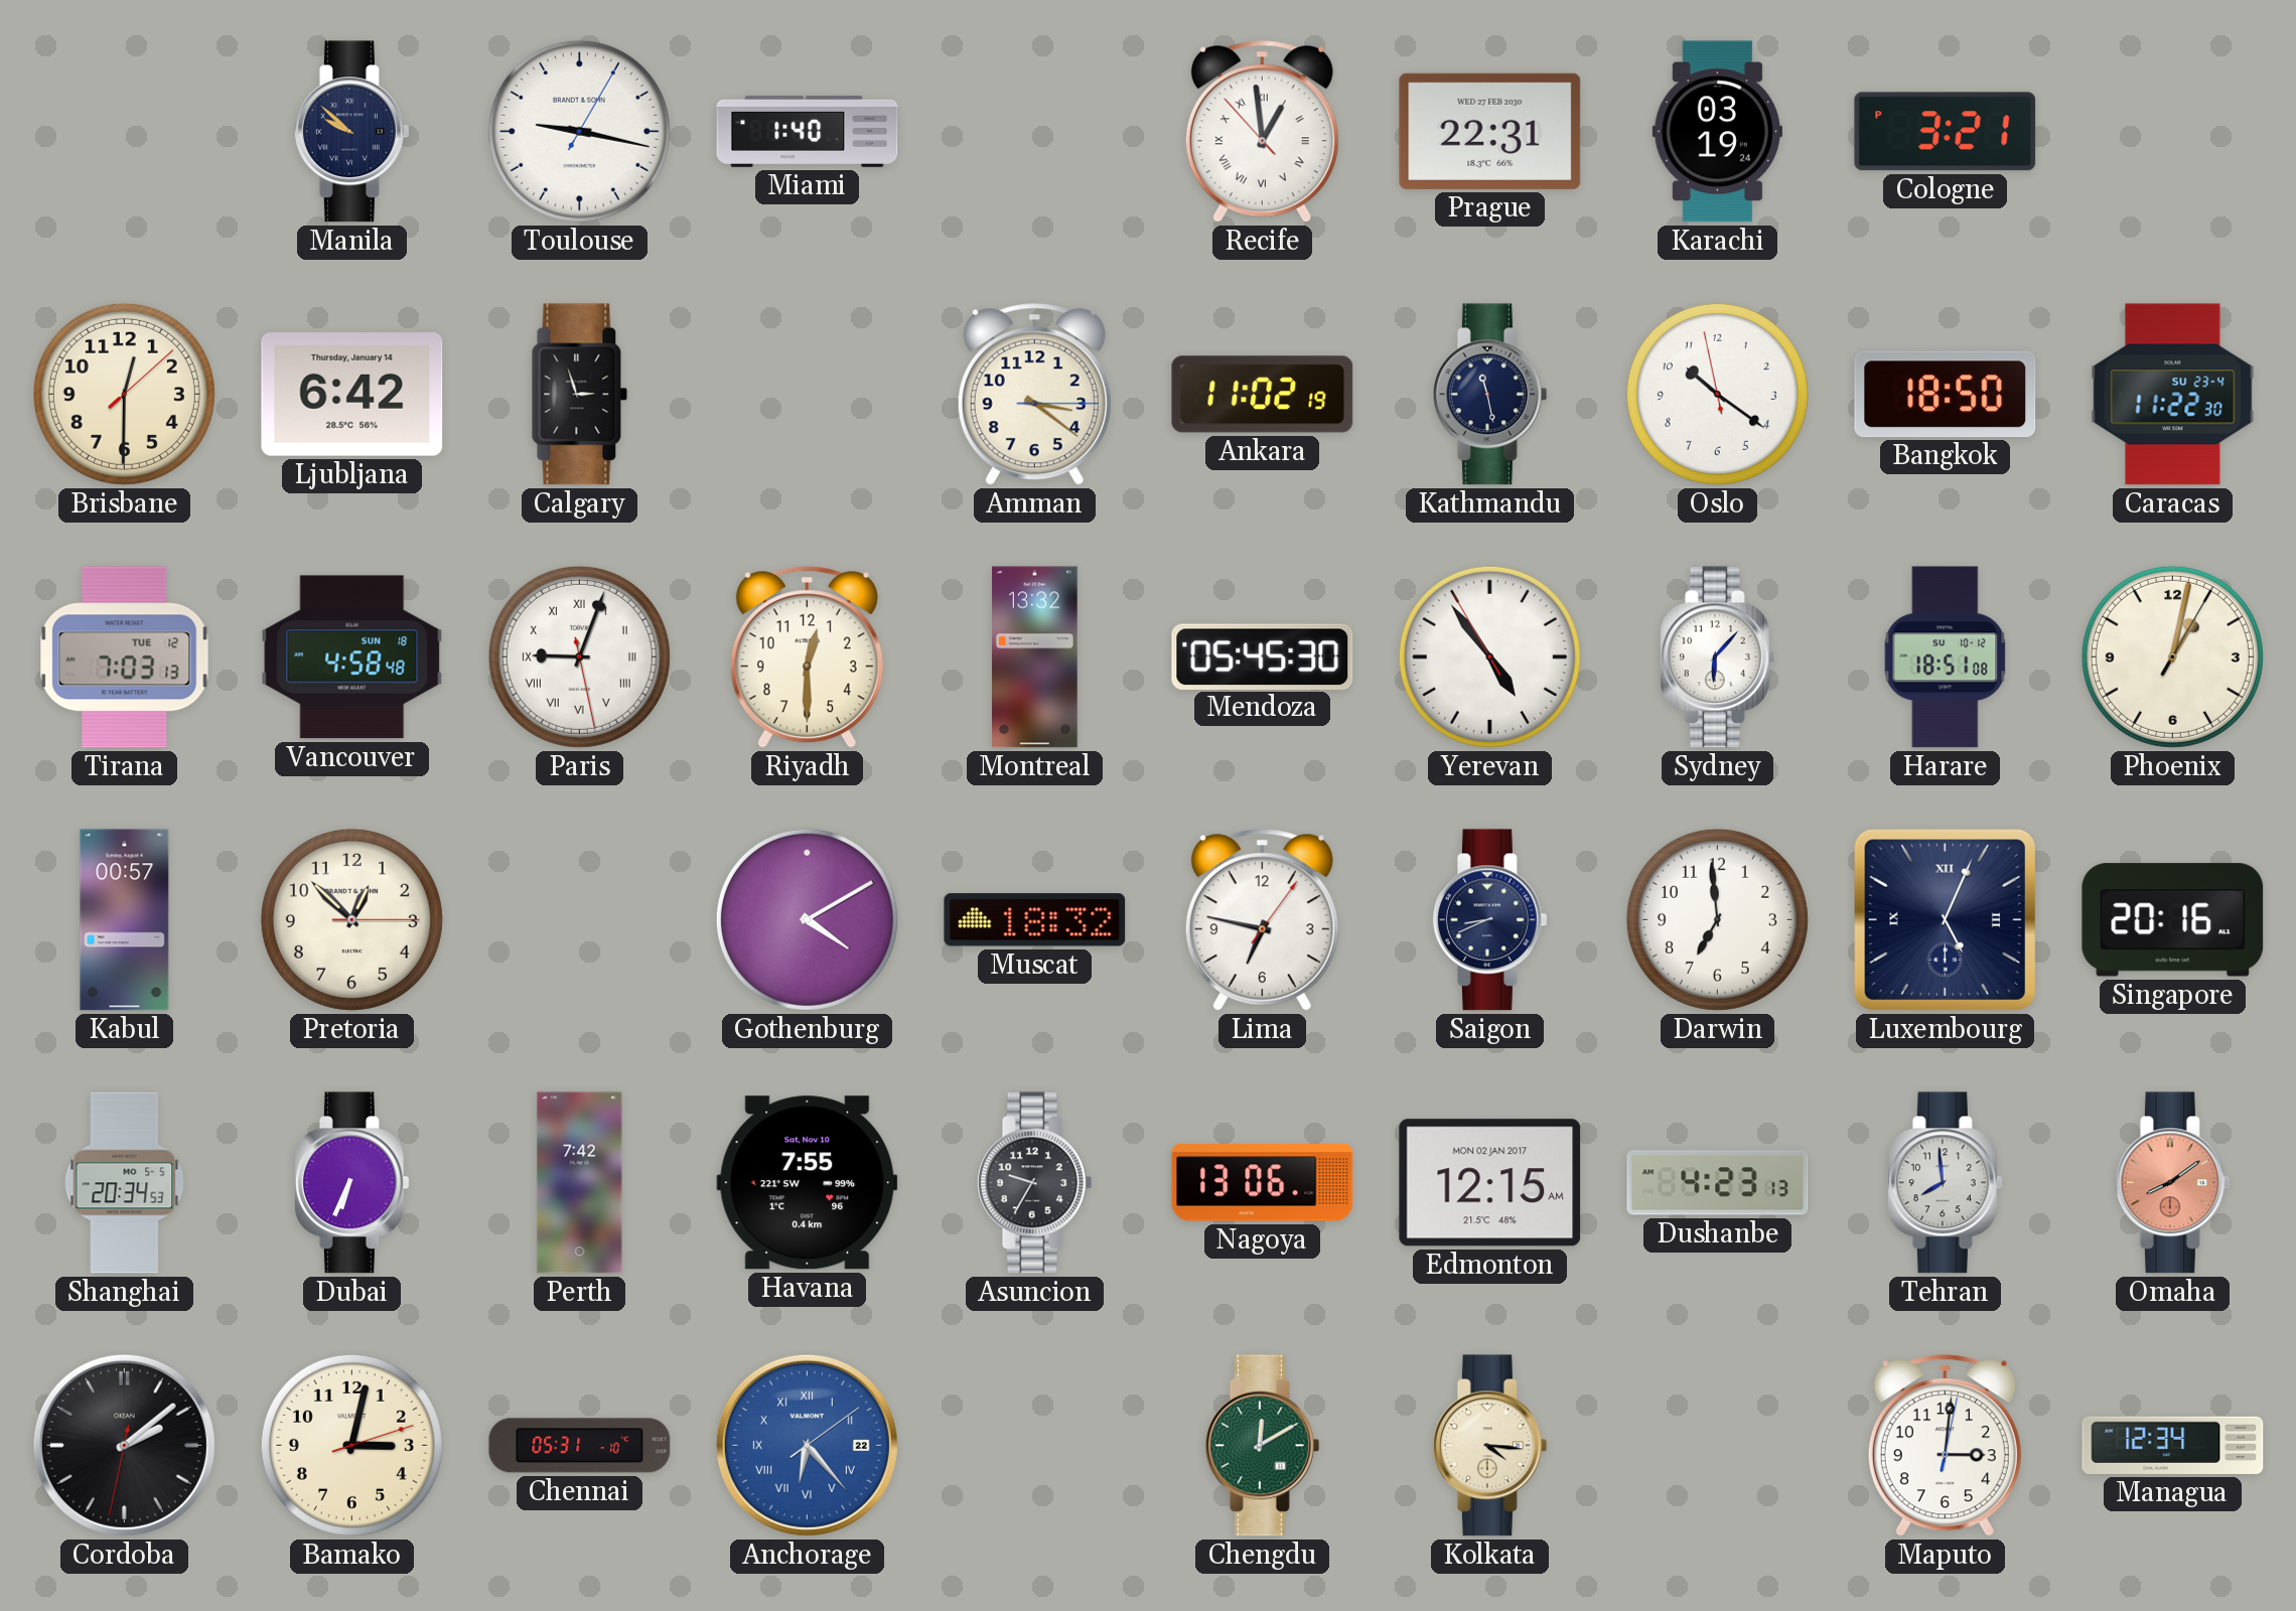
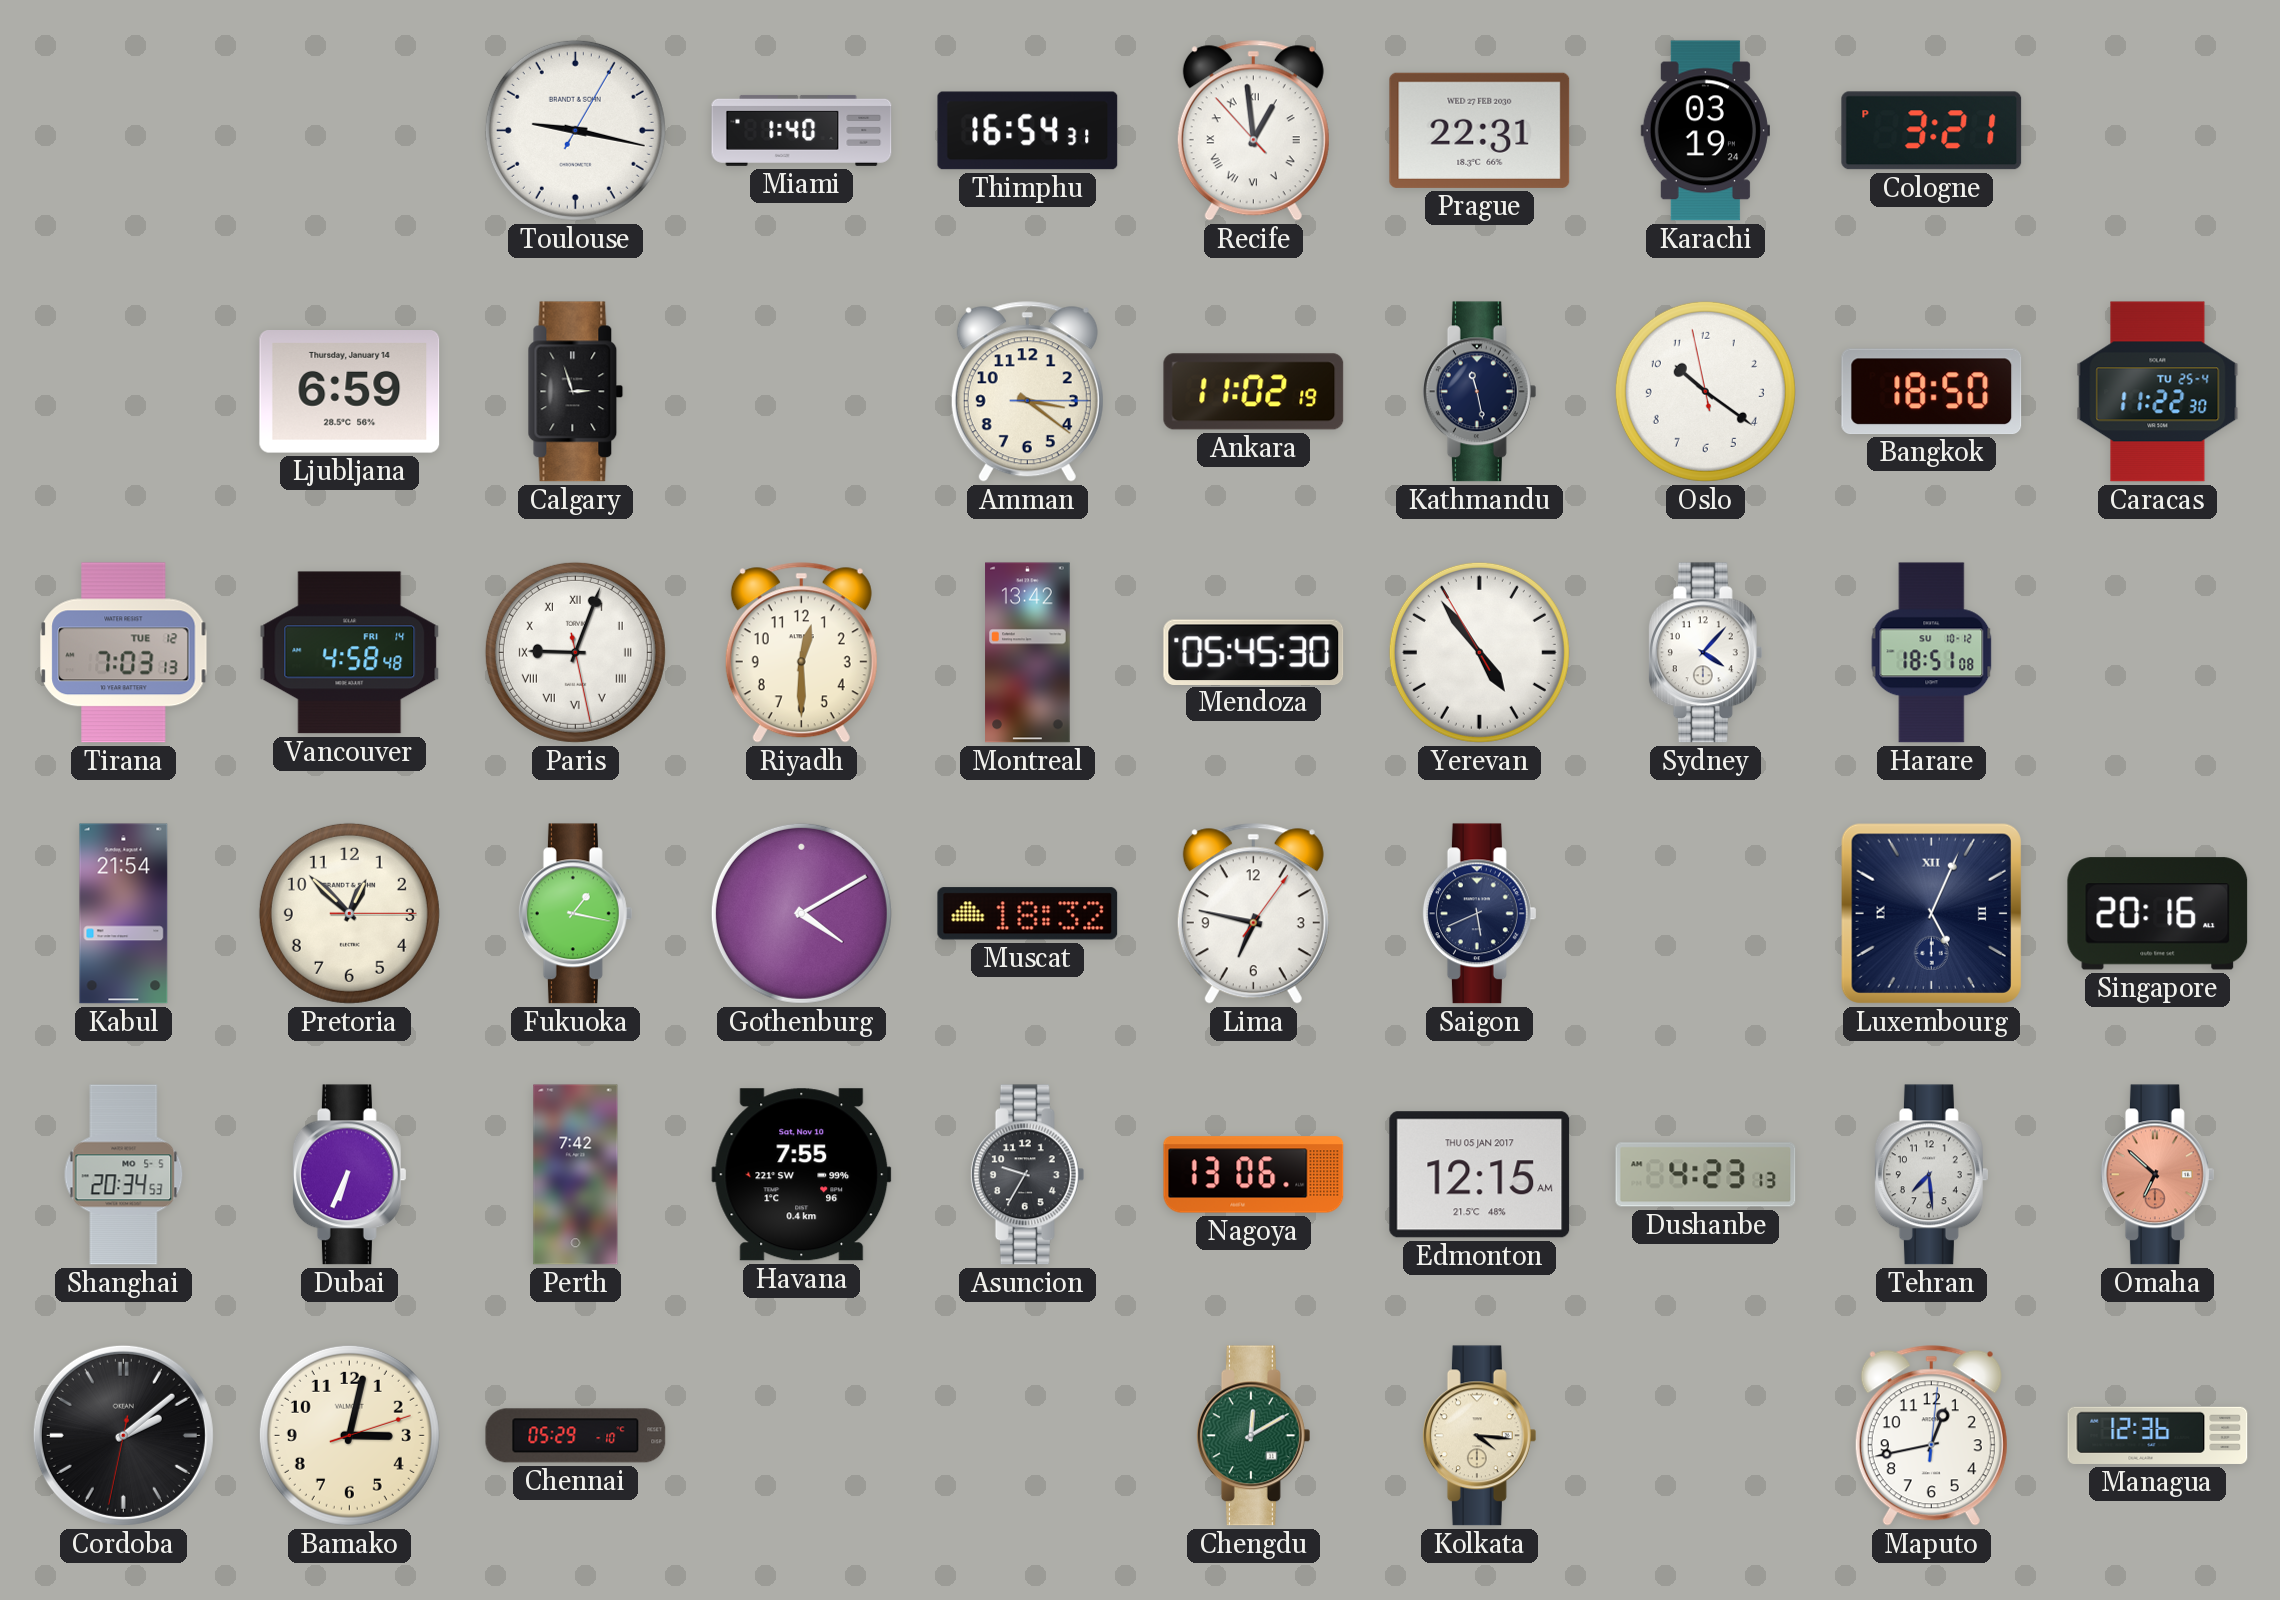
Manila: 9:52 -> none
Thimphu: none -> 16:54
Brisbane: 12:30 -> none
Ljubljana: 6:42 -> 6:59
Caracas date: SU 23-4 -> TU 25-4
Vancouver date: SUN 18 -> FRI 14
Montreal: 13:32 -> 13:42
Sydney: 6:07 -> 4:07
Phoenix: 1:02 -> none
Kabul: 00:57 -> 21:54
Fukuoka: none -> 1:17
Saigon: 8:41 -> 5:41
Darwin: 6:59 -> none
Edmonton date: MON 02 JAN 2017 -> THU 05 JAN 2017
Tehran: 7:59 -> 7:29
Omaha: 8:09 -> 6:52
Chennai: 05:31 -> 05:29
Anchorage: 6:23 -> none
Maputo: 3:01 -> 12:43
Managua: 12:34 -> 12:36
